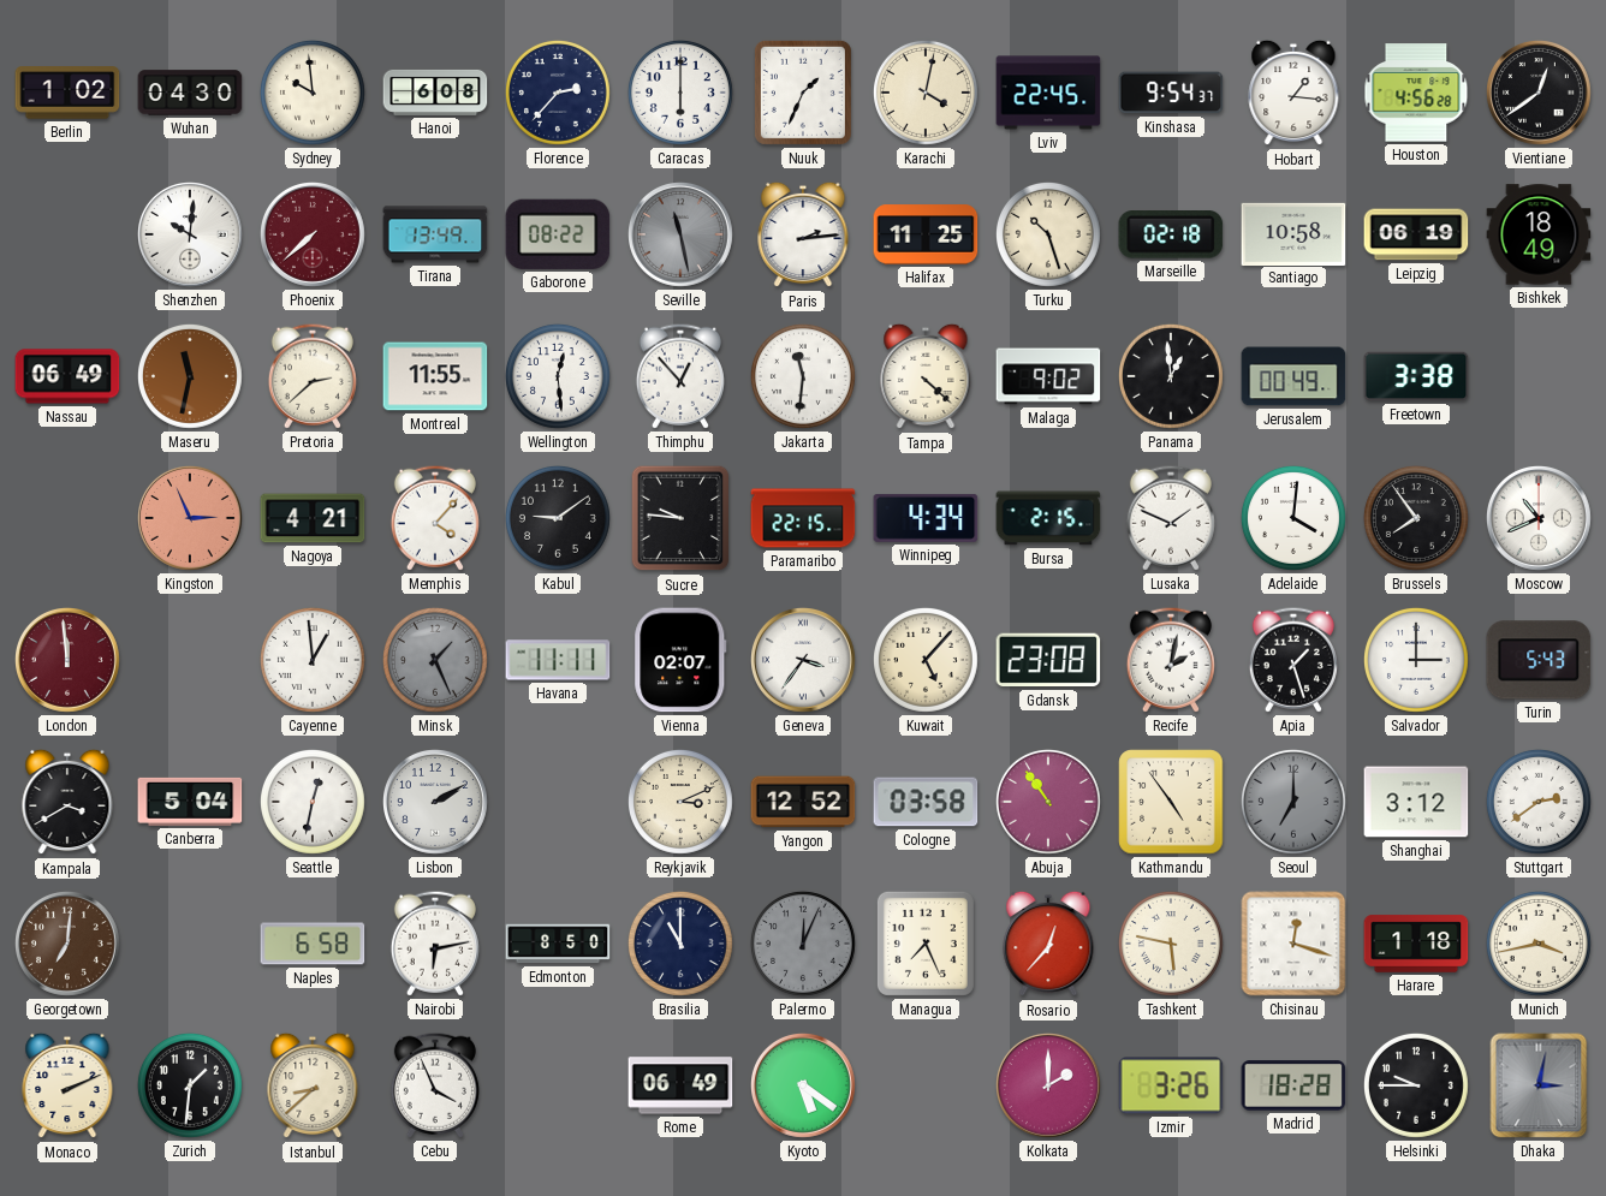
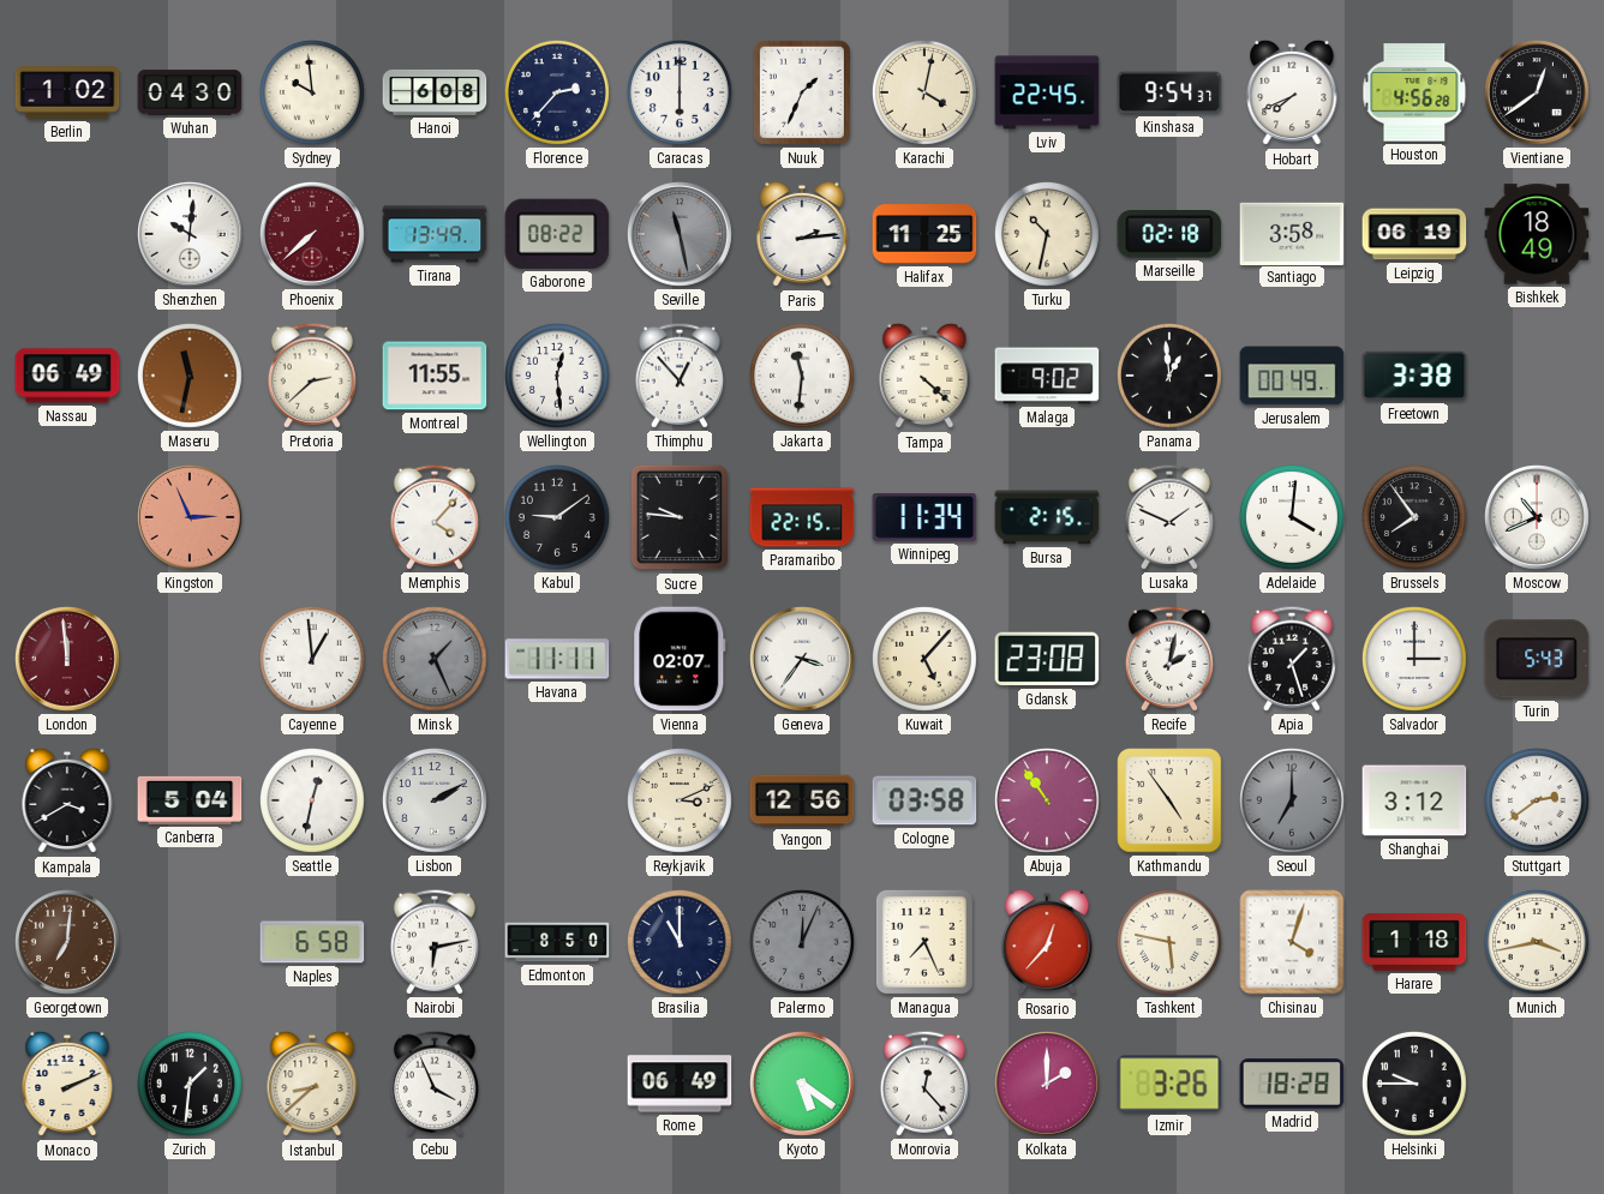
Hobart: 1:16 -> 7:41
Turku: 10:27 -> 10:32
Santiago: 10:58 -> 3:58
Nagoya: 4:21 -> none
Winnipeg: 4:34 -> 11:34
Yangon: 12:52 -> 12:56
Chisinau: 12:18 -> 4:03
Monrovia: none -> 12:23
Dhaka: 3:02 -> none
